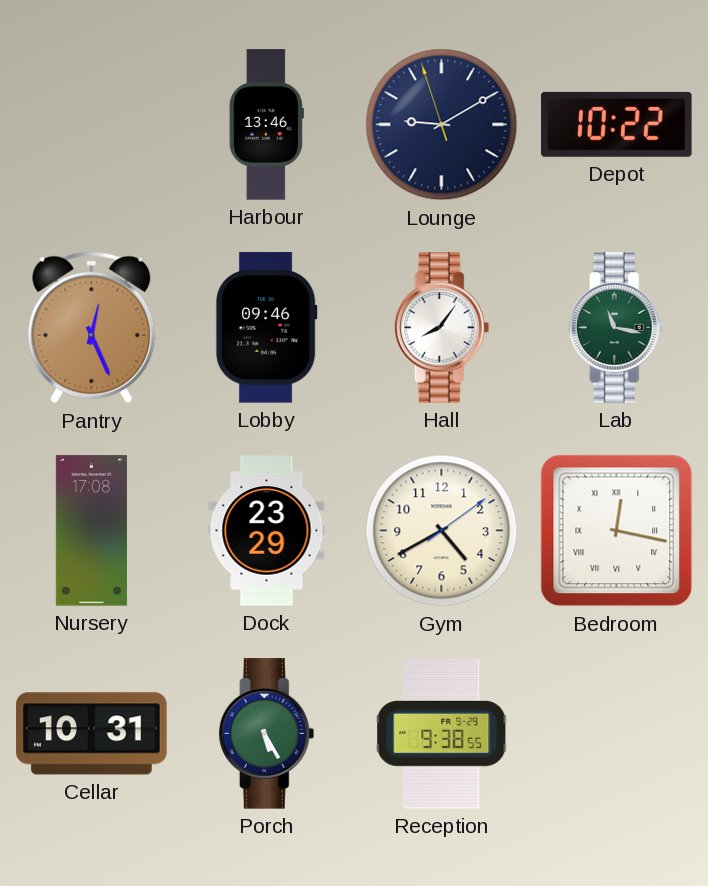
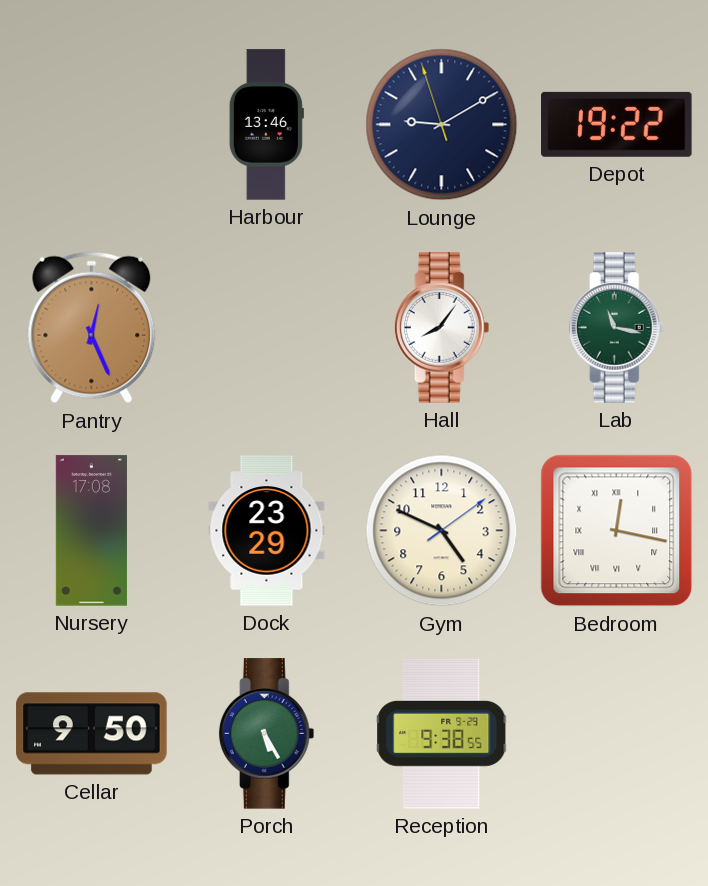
Depot: 10:22 -> 19:22
Lobby: 09:46 -> none
Gym: 4:40 -> 4:49
Cellar: 10:31 -> 9:50
